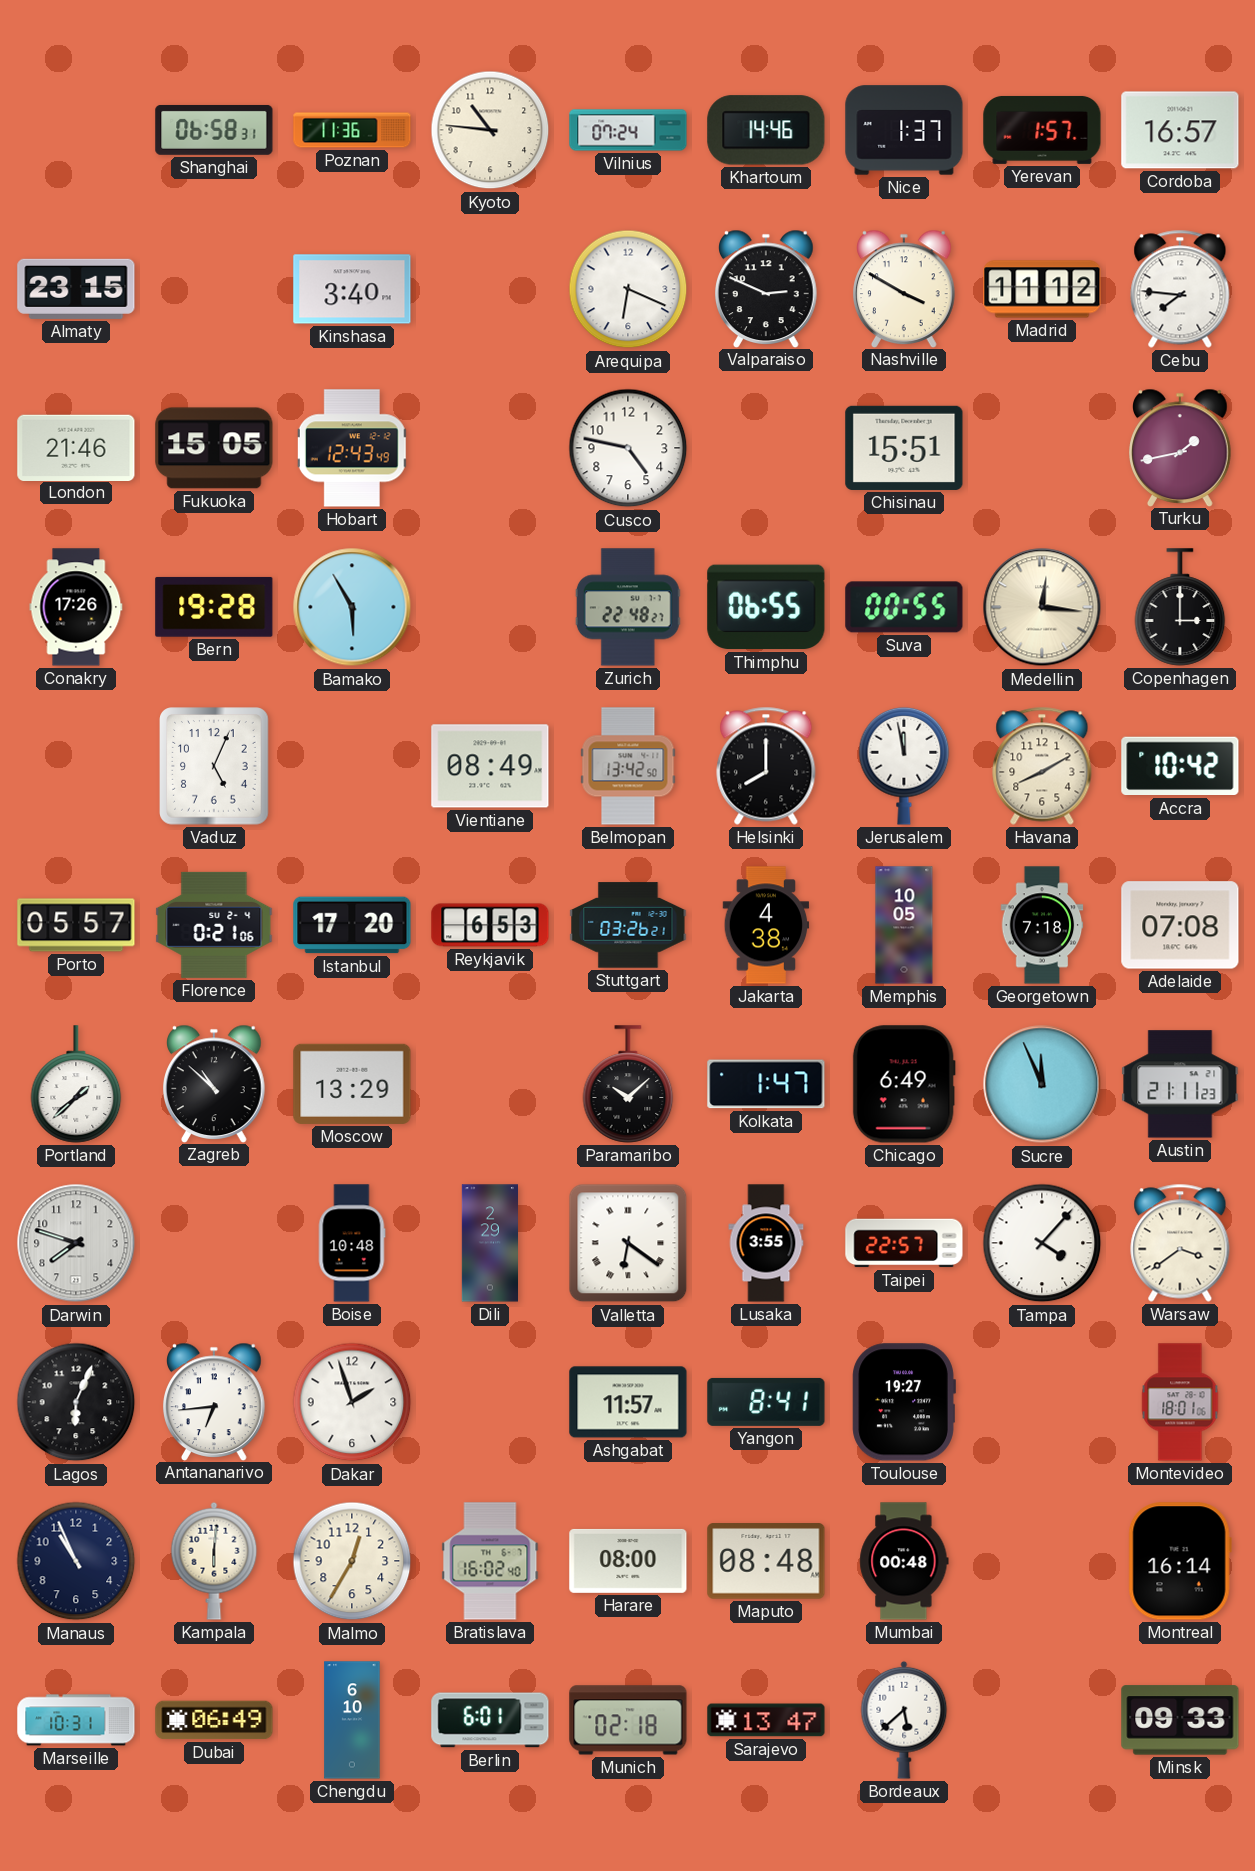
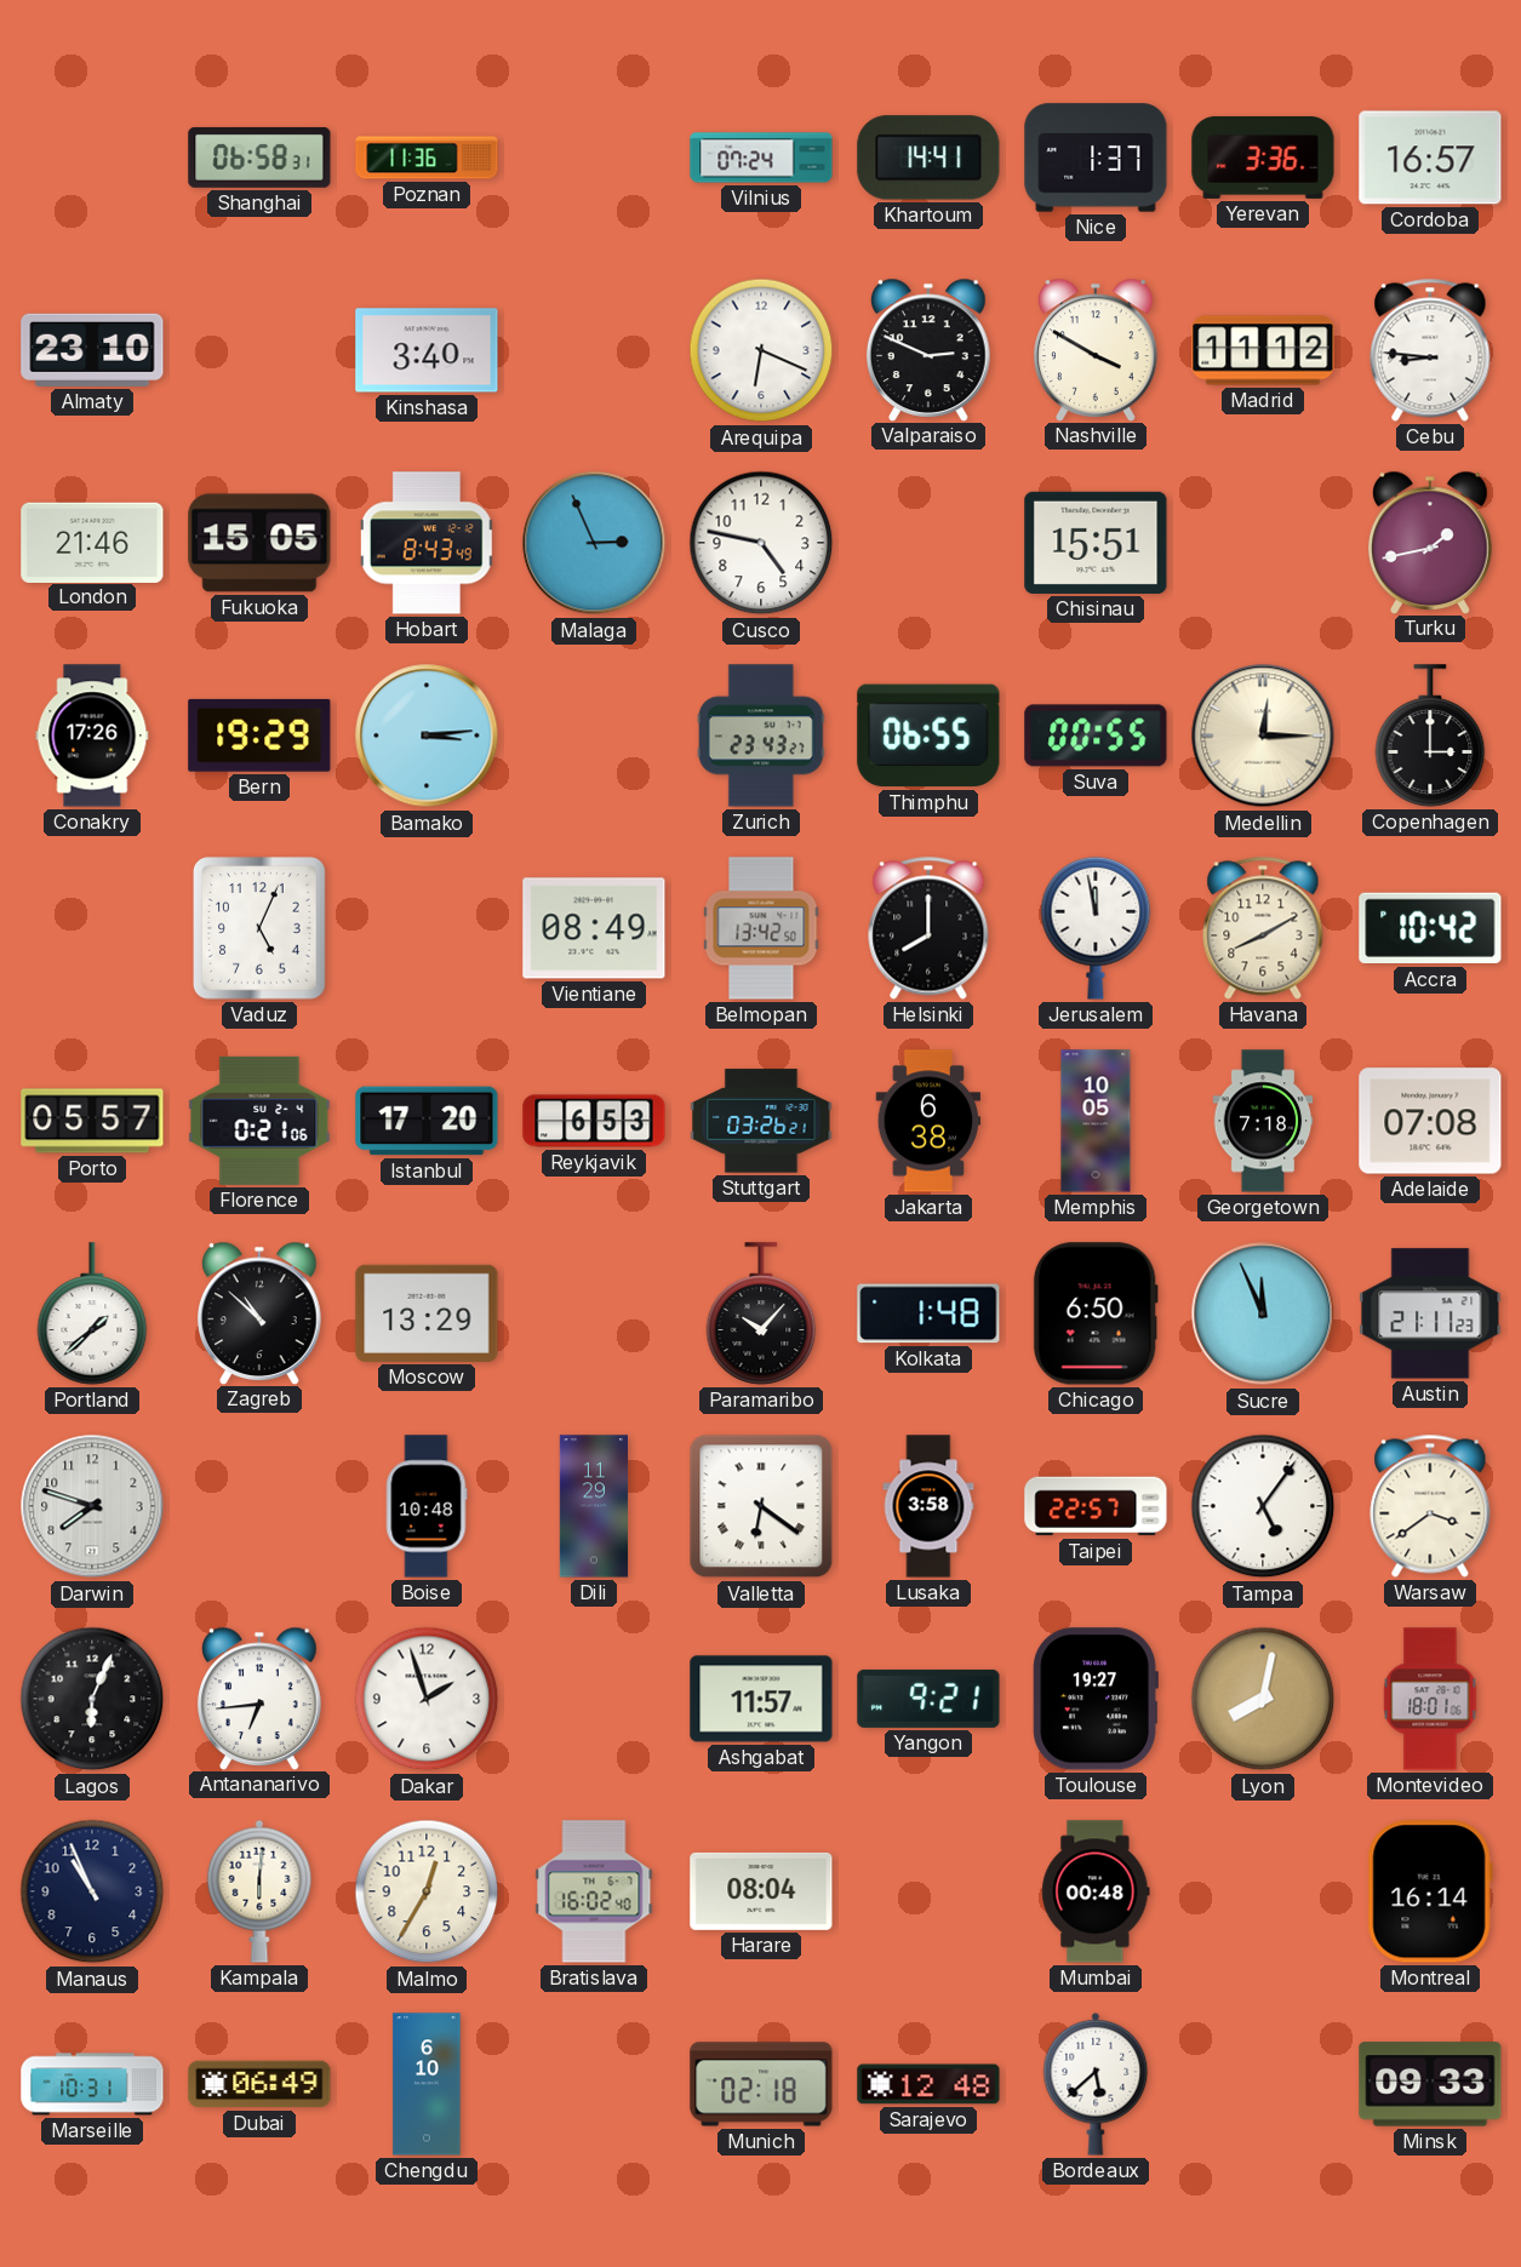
Kyoto: 10:46 -> none
Khartoum: 14:46 -> 14:41
Yerevan: 1:57 -> 3:36
Almaty: 23:15 -> 23:10
Cebu: 7:46 -> 8:46
Hobart: 12:43 -> 8:43
Malaga: none -> 2:56
Bern: 19:28 -> 19:29
Bamako: 5:55 -> 3:14
Zurich: 22:48 -> 23:43
Medellin: 12:16 -> 12:15
Jakarta: 4:38 -> 6:38
Paramaribo: 10:08 -> 10:07
Kolkata: 1:47 -> 1:48
Chicago: 6:49 -> 6:50
Dili: 2:29 -> 11:29
Lusaka: 3:55 -> 3:58
Tampa: 4:07 -> 5:06
Yangon: 8:41 -> 9:21
Lyon: none -> 8:02
Harare: 08:00 -> 08:04
Maputo: 08:48 -> none
Berlin: 6:01 -> none
Sarajevo: 13:47 -> 12:48
